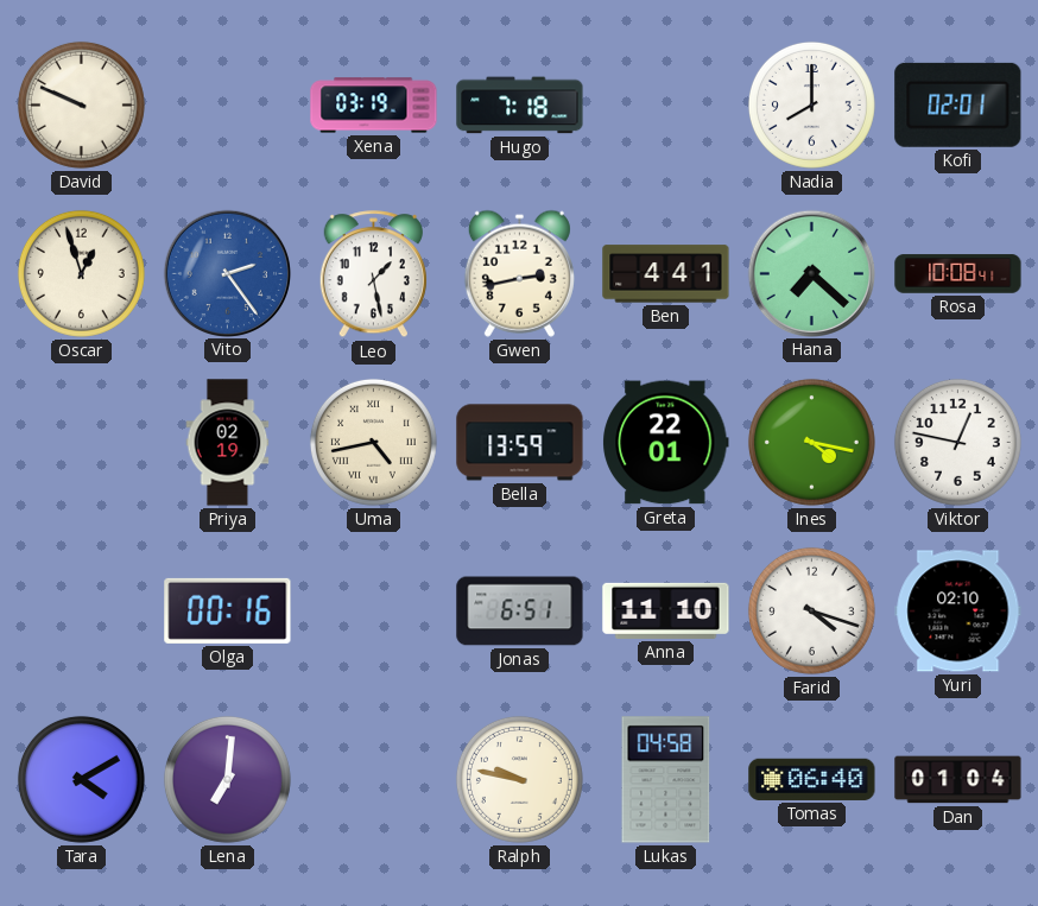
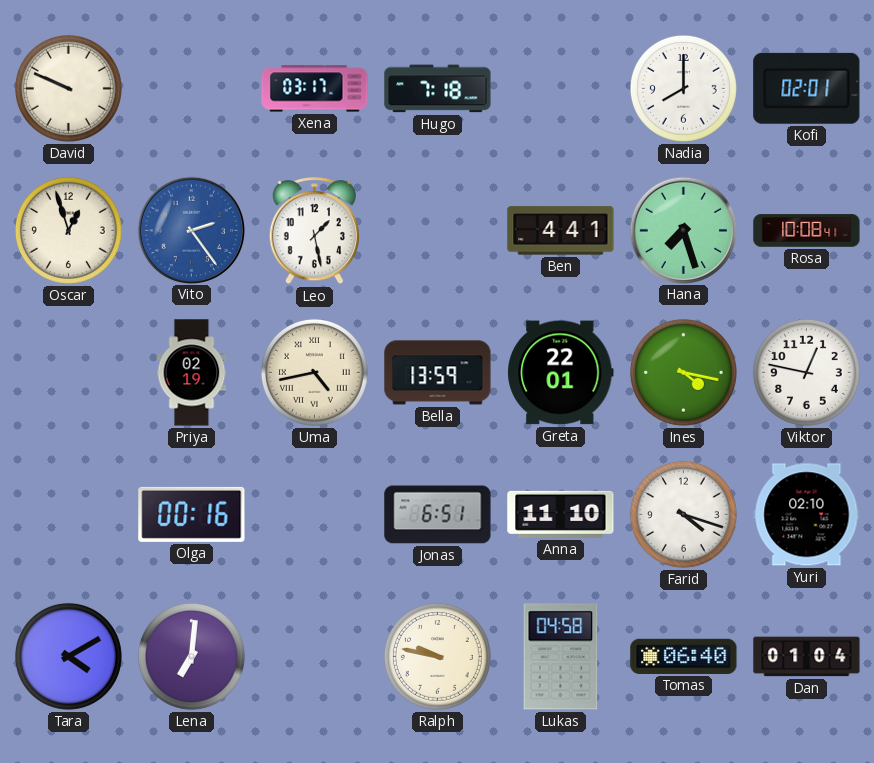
Xena: 03:19 -> 03:17
Gwen: 2:43 -> none
Hana: 7:22 -> 7:27
